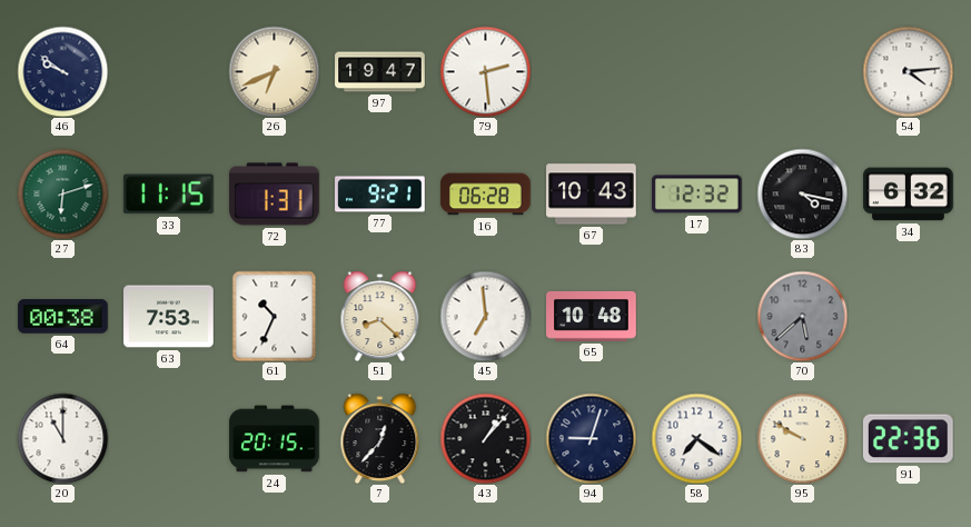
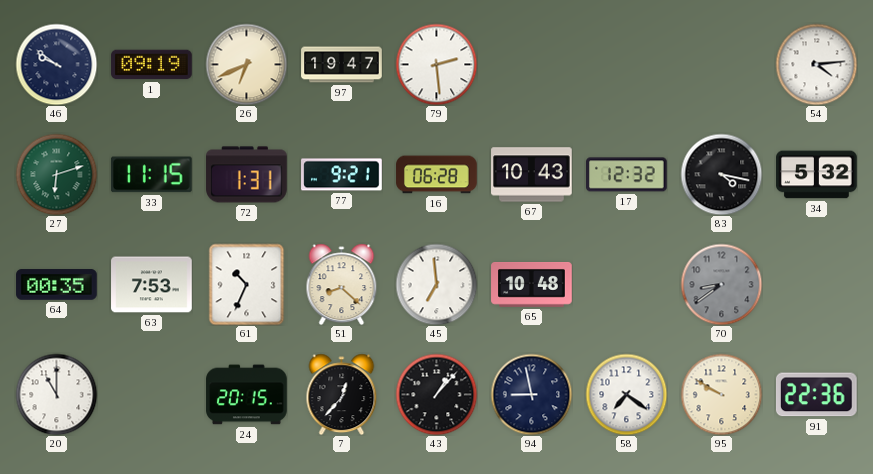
1: none -> 09:19
34: 6:32 -> 5:32
64: 00:38 -> 00:35
70: 5:38 -> 8:39
94: 9:03 -> 8:58
